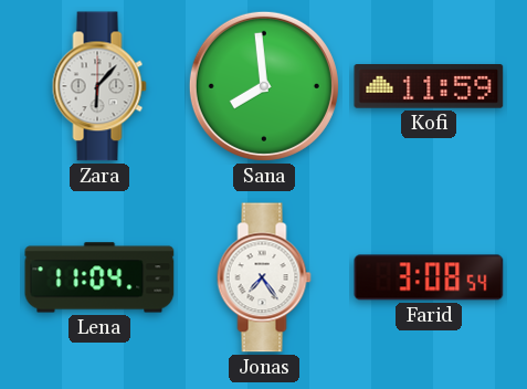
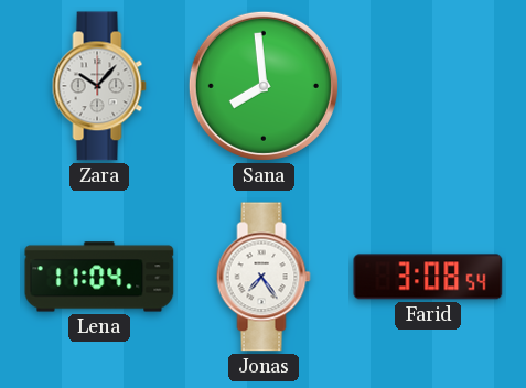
Zara: 6:07 -> 10:07
Kofi: 11:59 -> none
